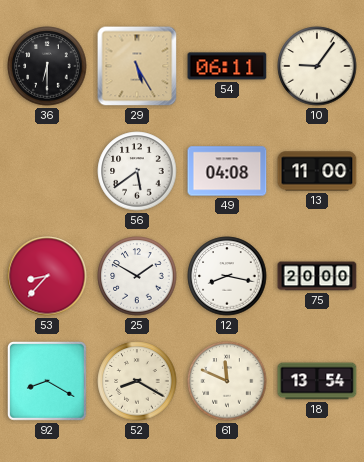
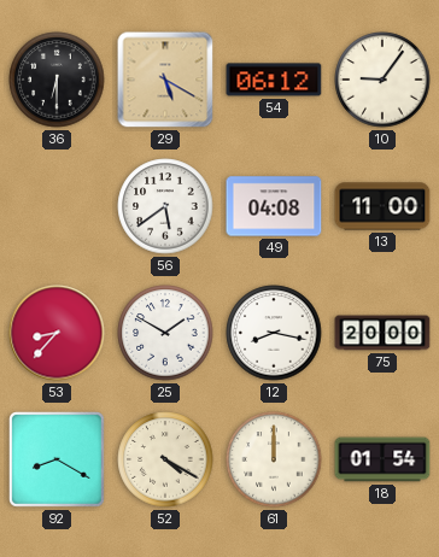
29: 5:25 -> 5:20
54: 06:11 -> 06:12
52: 8:20 -> 4:20
61: 11:49 -> 12:00
18: 13:54 -> 01:54
